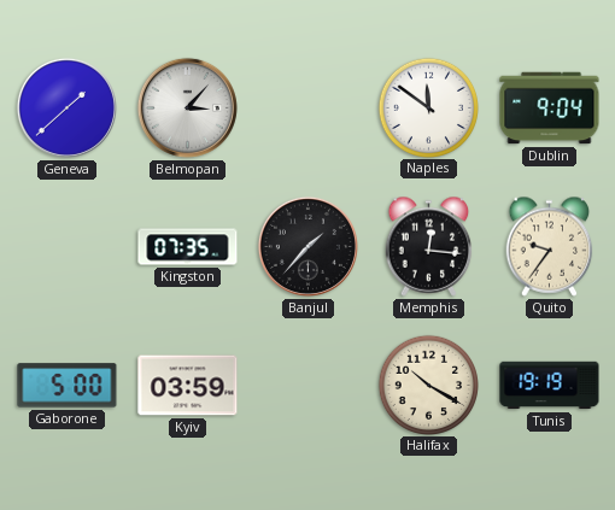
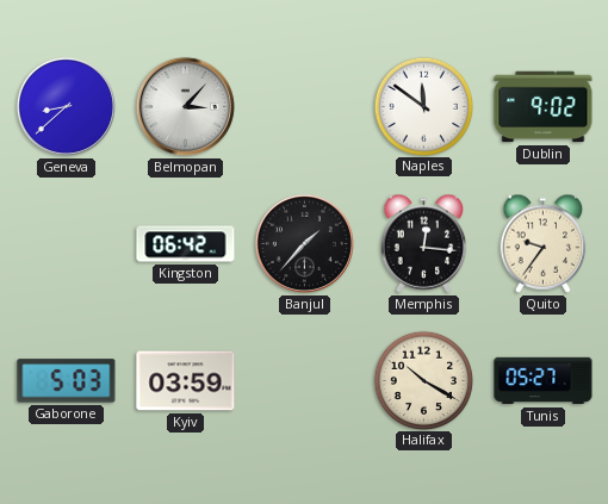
Geneva: 1:38 -> 8:38
Dublin: 9:04 -> 9:02
Kingston: 07:35 -> 06:42
Gaborone: 5:00 -> 5:03
Tunis: 19:19 -> 05:27
